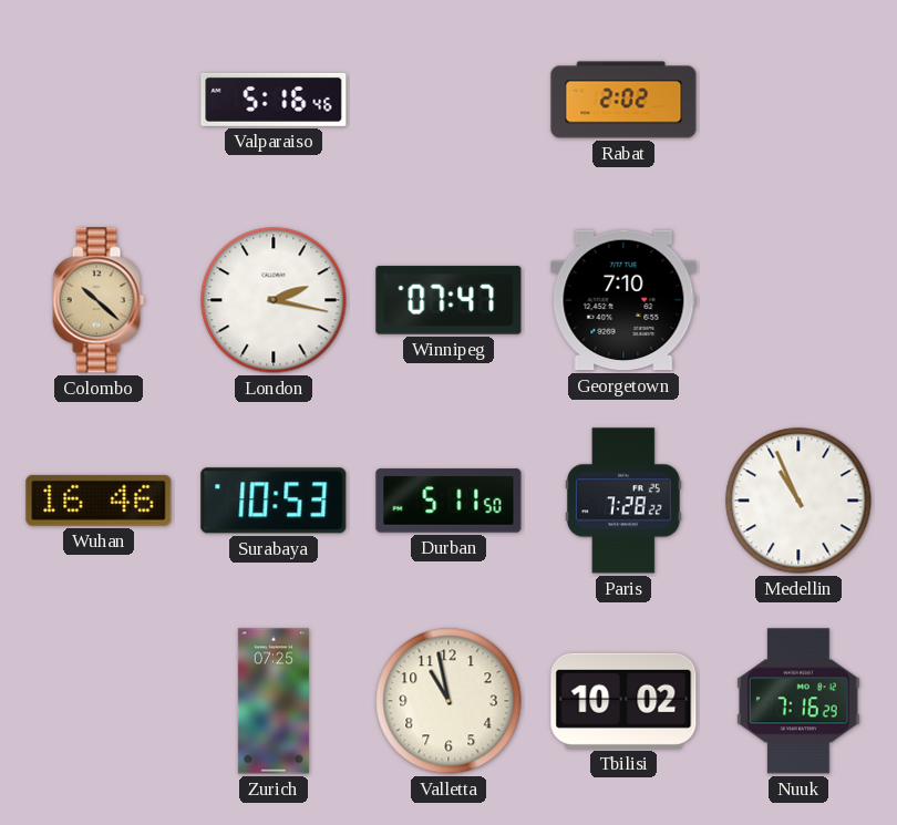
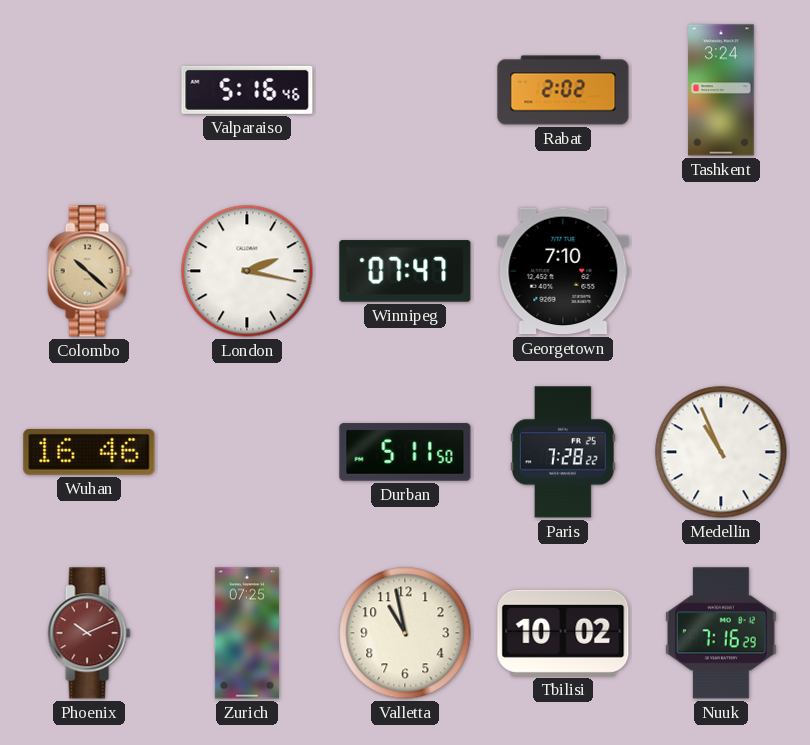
Tashkent: none -> 3:24
Surabaya: 10:53 -> none
Phoenix: none -> 10:11
